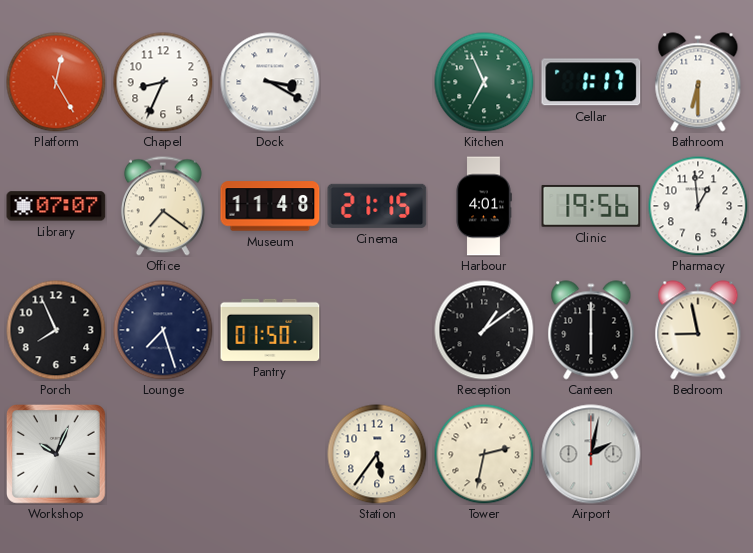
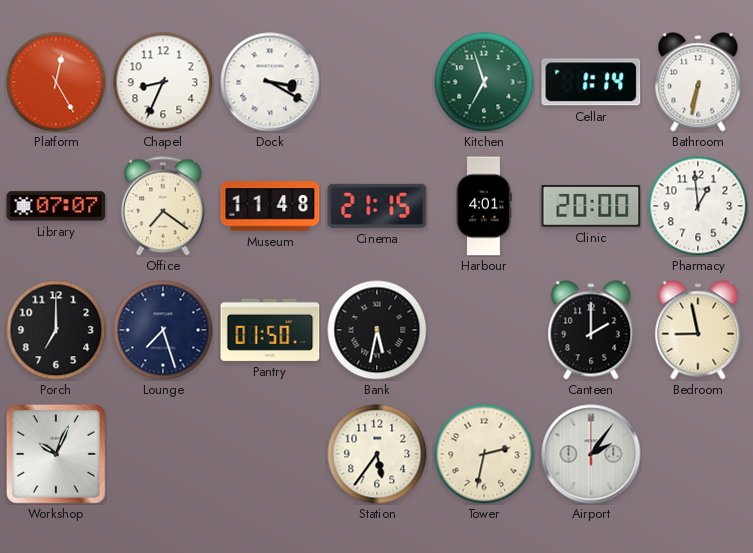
Kitchen: 6:56 -> 6:57
Cellar: 1:17 -> 1:14
Bathroom: 6:30 -> 6:32
Clinic: 19:56 -> 20:00
Porch: 7:56 -> 7:00
Bank: none -> 5:32
Reception: 1:09 -> none
Canteen: 6:00 -> 2:00
Airport: 2:02 -> 2:06
